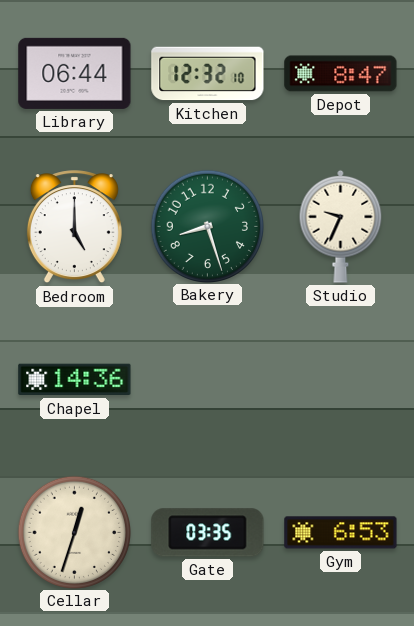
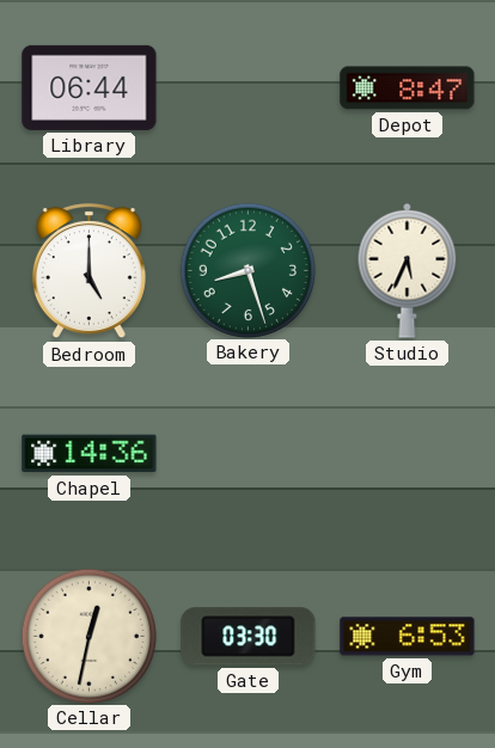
Kitchen: 12:32 -> none
Studio: 9:34 -> 5:34
Cellar: 12:33 -> 12:32
Gate: 03:35 -> 03:30
